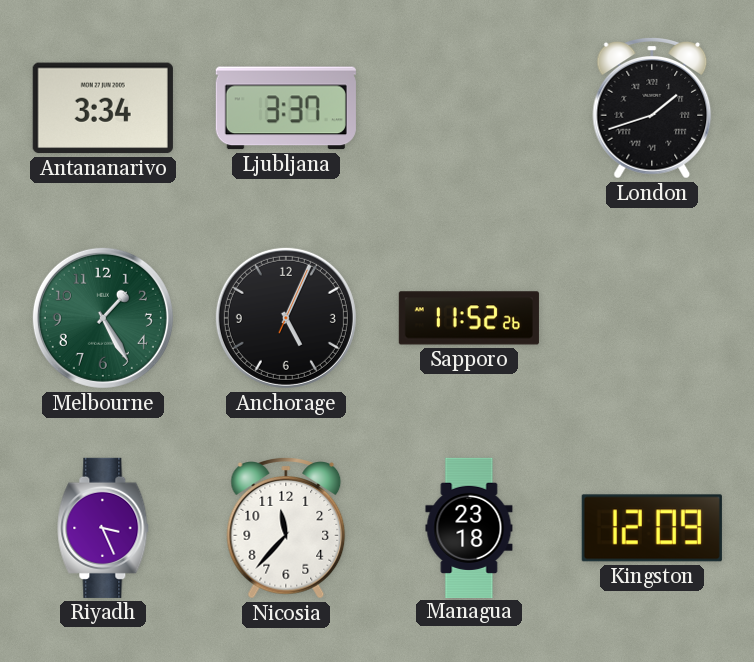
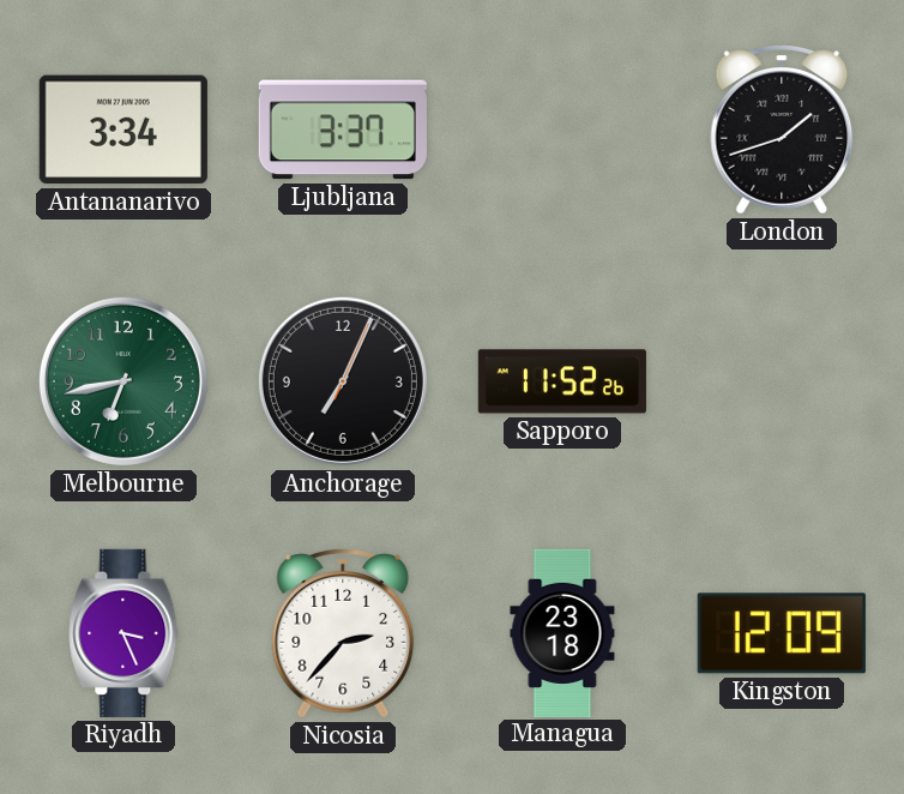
Melbourne: 1:25 -> 6:43
Anchorage: 5:04 -> 7:04
Nicosia: 11:37 -> 2:37
